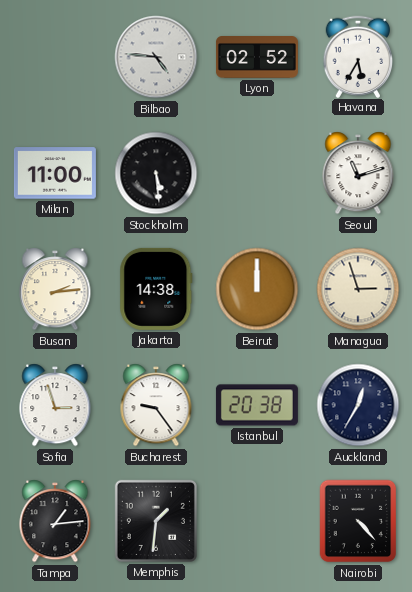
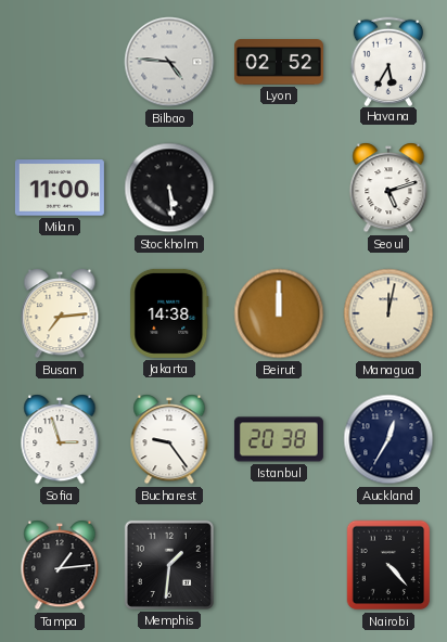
Seoul: 11:12 -> 5:12
Busan: 2:14 -> 7:14
Managua: 2:57 -> 12:02
